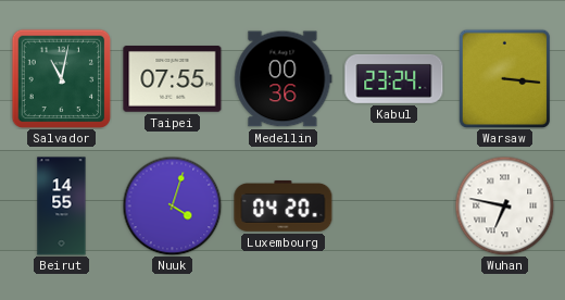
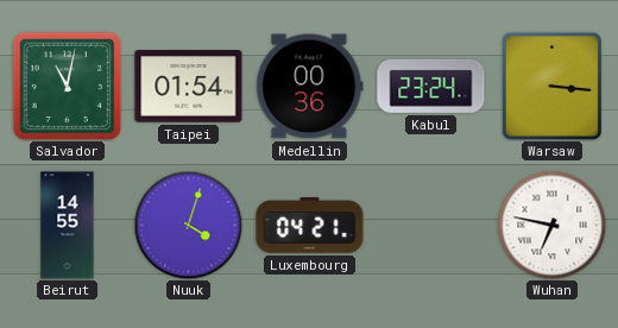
Taipei: 07:55 -> 01:54
Luxembourg: 04:20 -> 04:21
